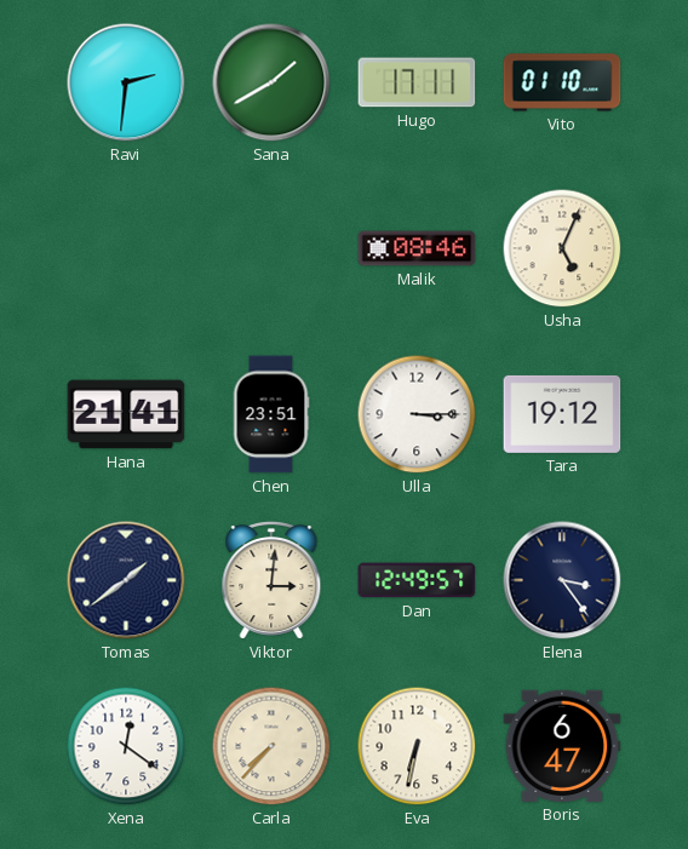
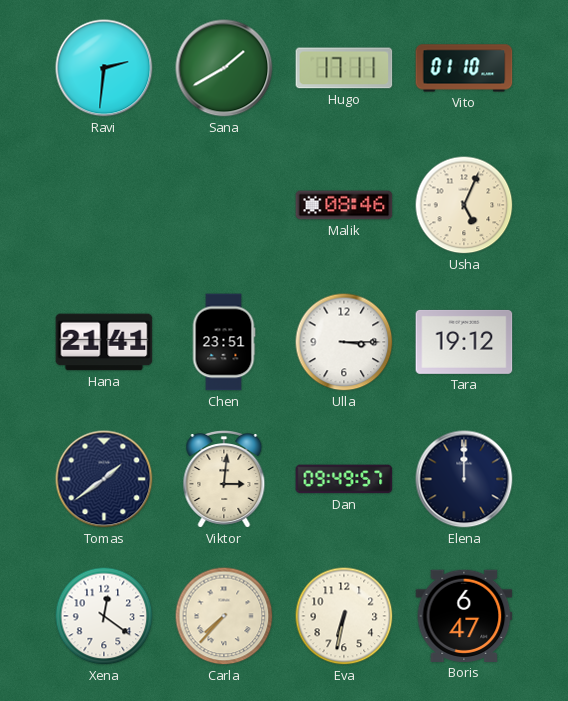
Dan: 12:49 -> 09:49
Elena: 3:24 -> 12:00
